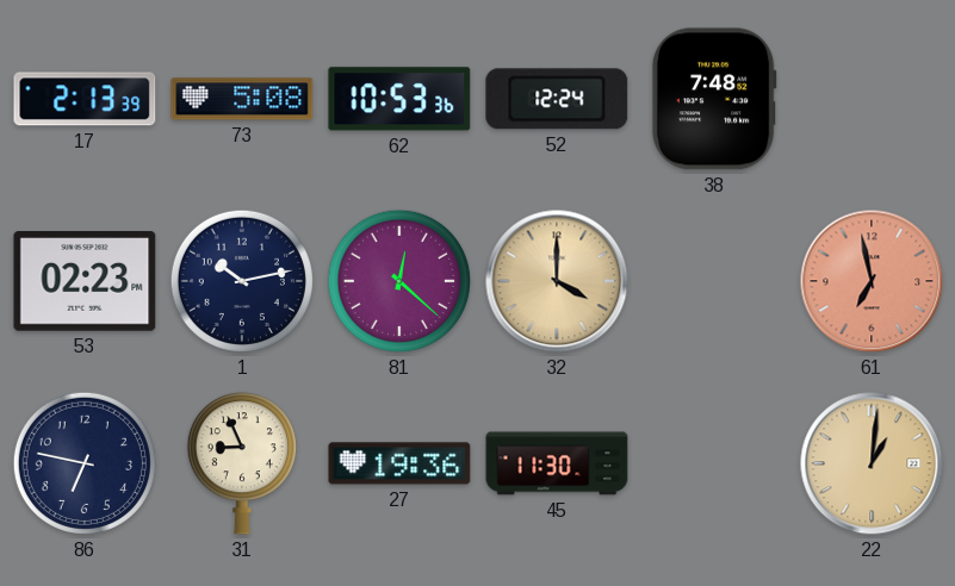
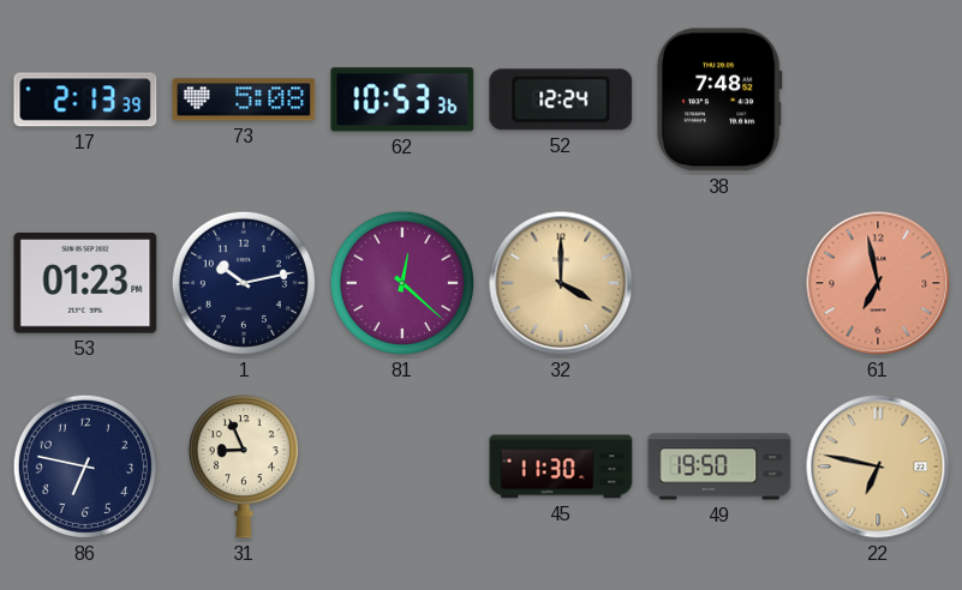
53: 02:23 -> 01:23
27: 19:36 -> none
49: none -> 19:50
22: 1:01 -> 6:47
